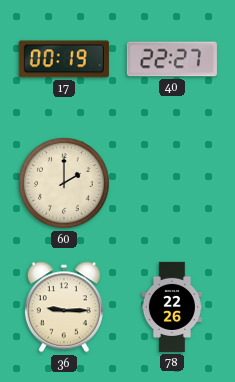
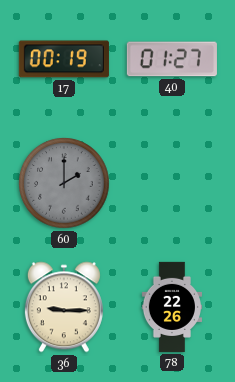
40: 22:27 -> 01:27
60 dial: cream -> grey
